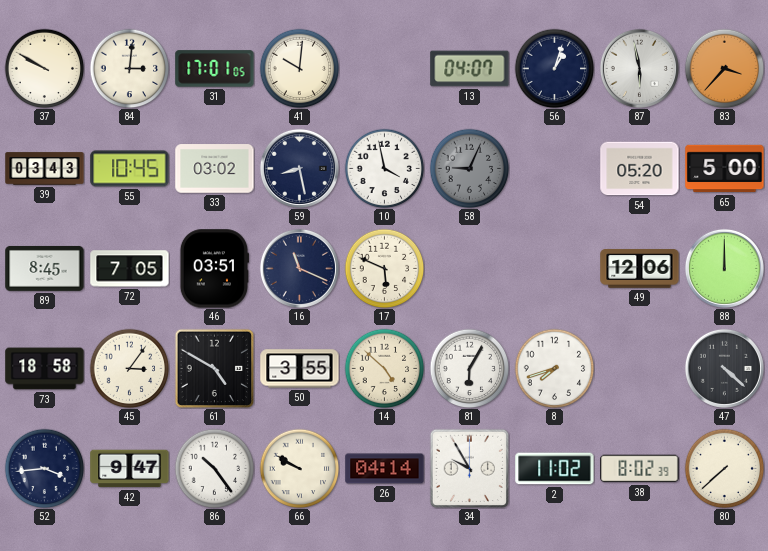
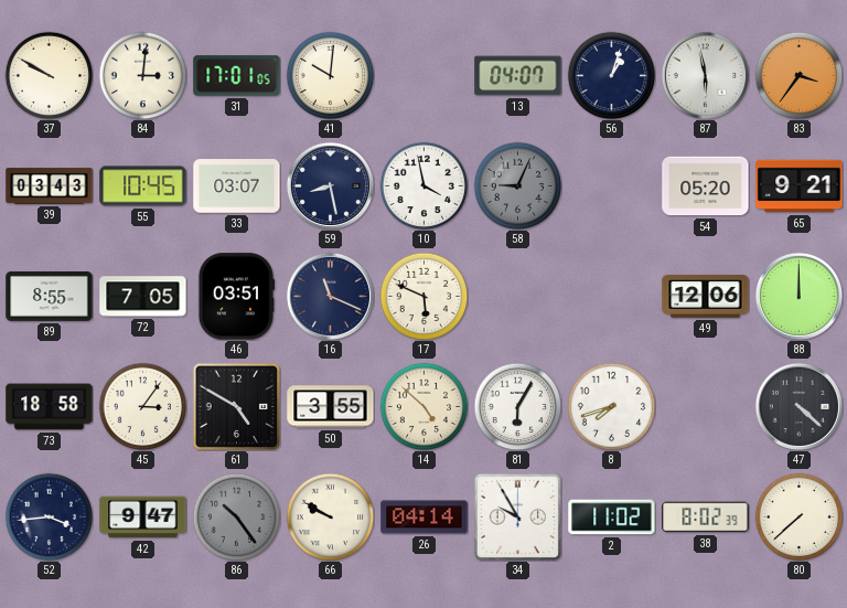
83: 3:37 -> 3:36
33: 03:02 -> 03:07
65: 5:00 -> 9:21
89: 8:45 -> 8:55
86 dial: white -> grey
